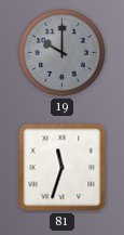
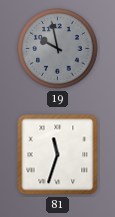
19: 10:00 -> 9:58
